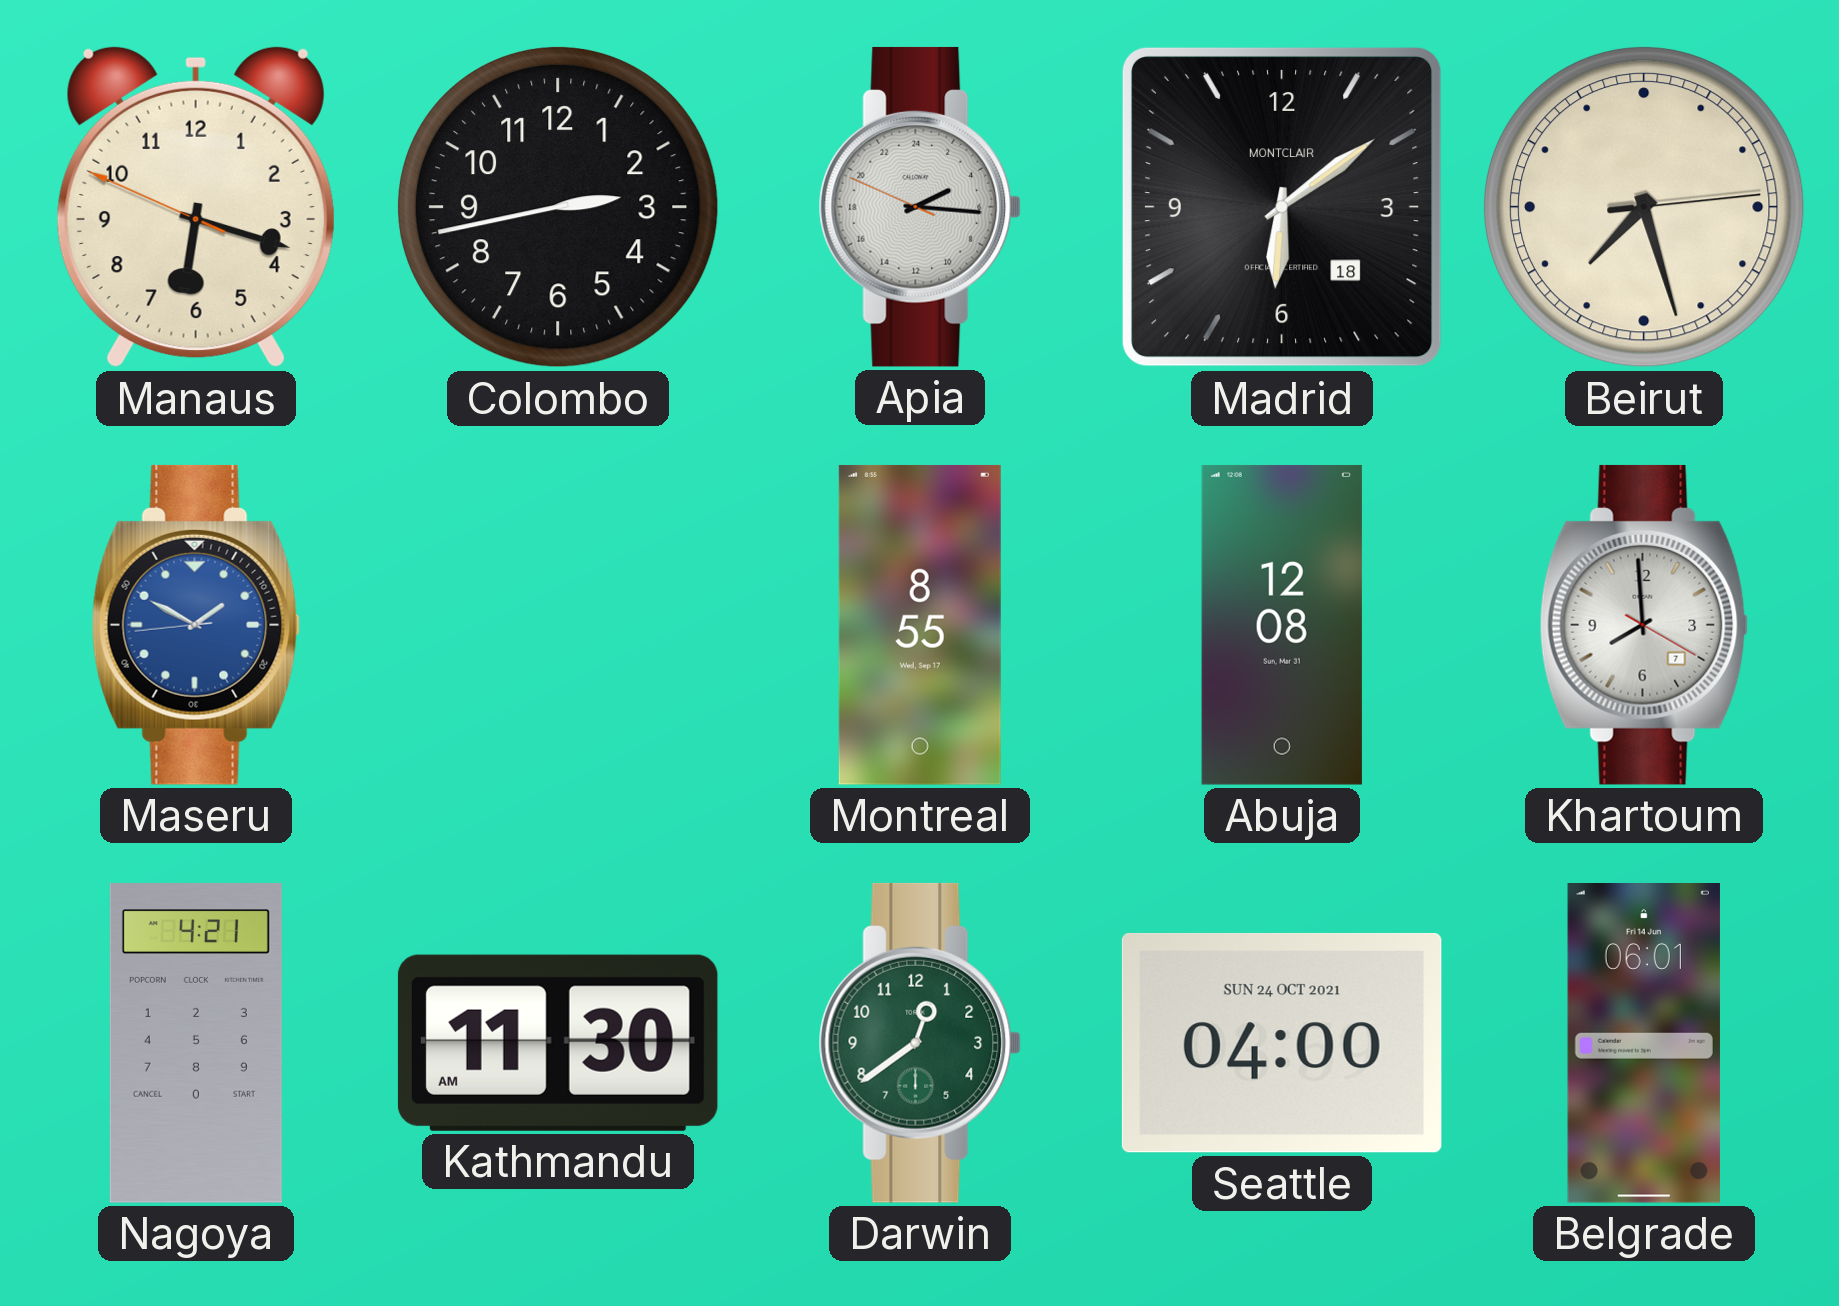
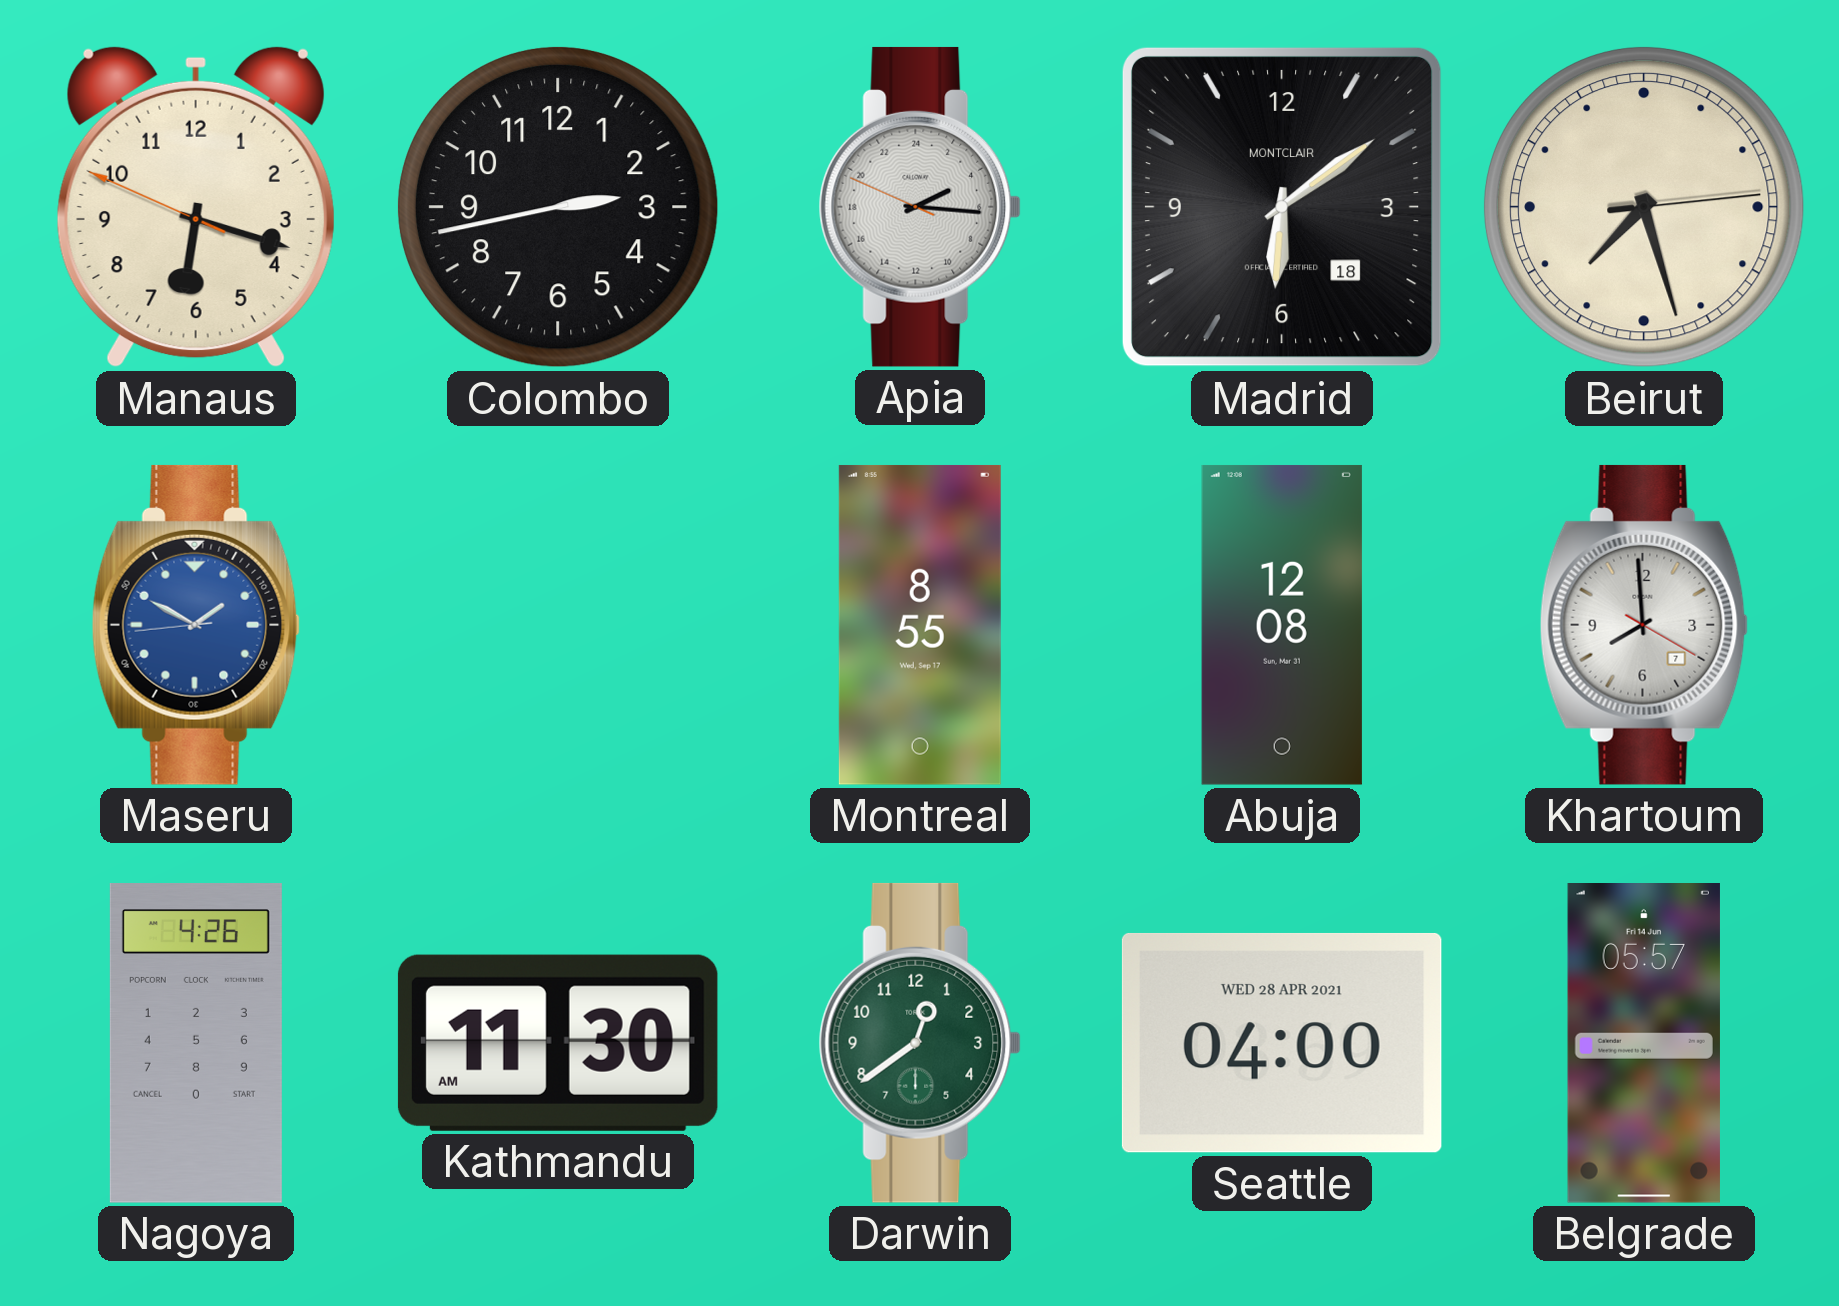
Nagoya: 4:21 -> 4:26
Seattle date: SUN 24 OCT 2021 -> WED 28 APR 2021
Belgrade: 06:01 -> 05:57
